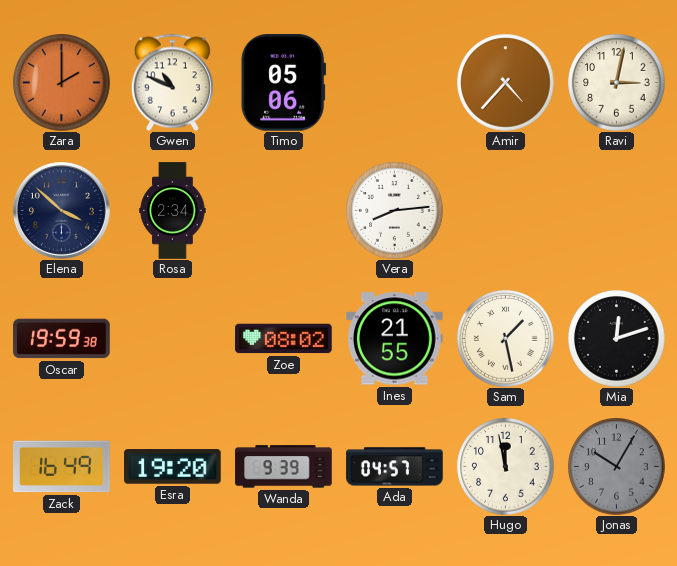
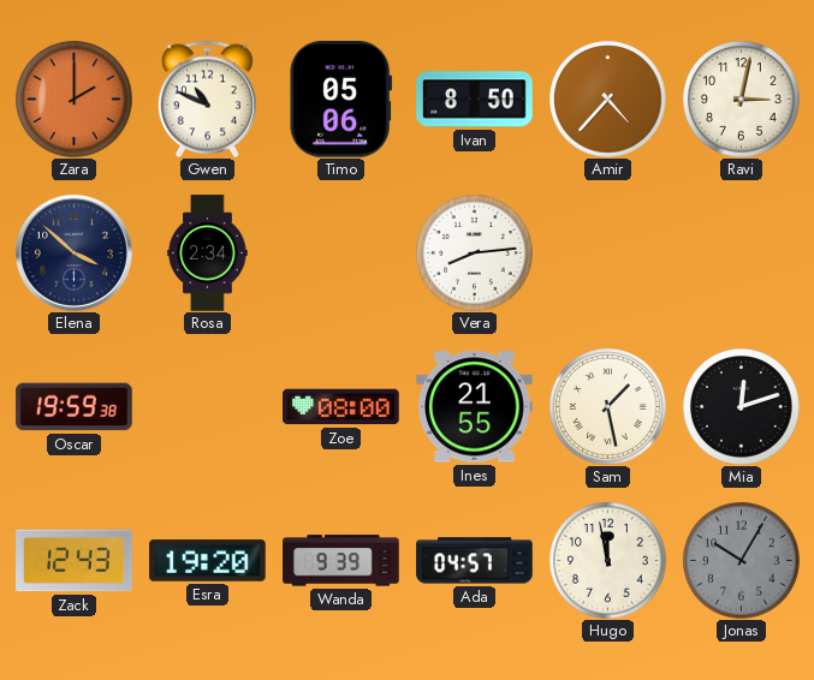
Ivan: none -> 8:50
Zoe: 08:02 -> 08:00
Zack: 16:49 -> 12:43
